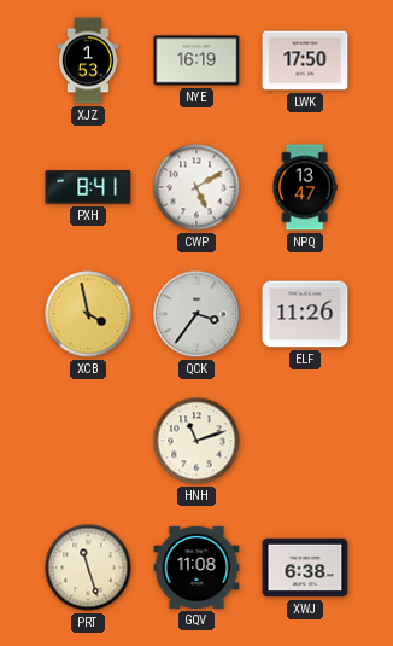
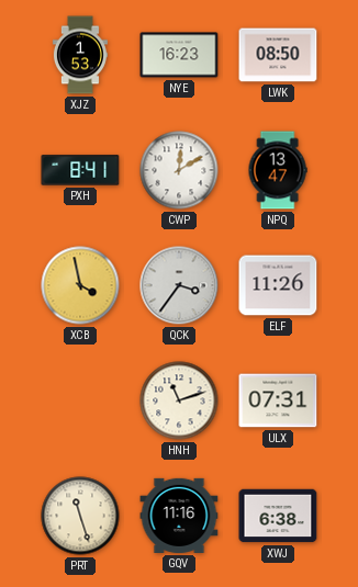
NYE: 16:19 -> 16:23
LWK: 17:50 -> 08:50
CWP: 5:10 -> 12:10
ULX: none -> 07:31
GQV: 11:08 -> 11:16
